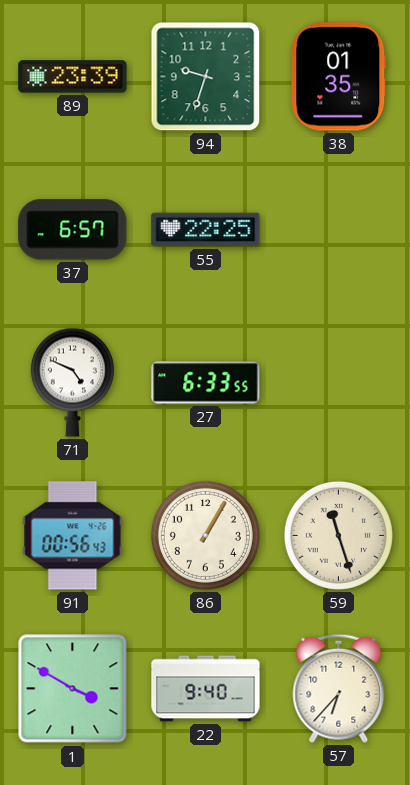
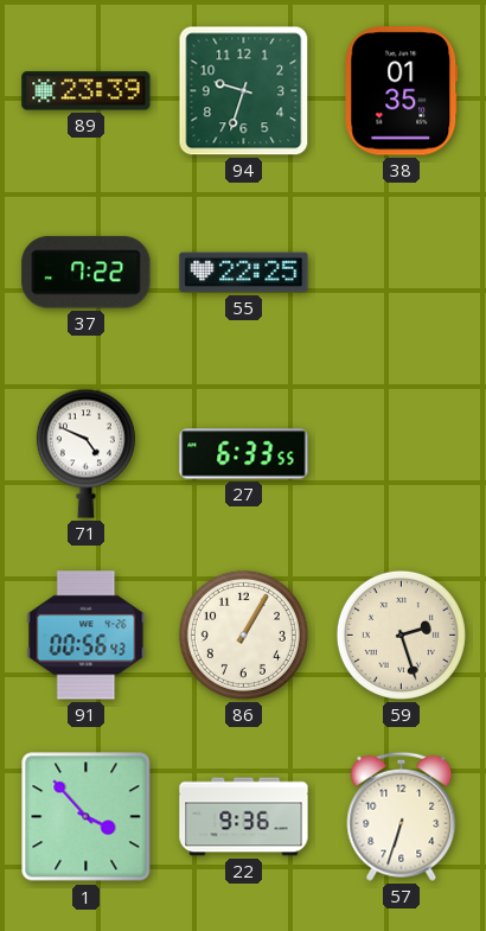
37: 6:57 -> 7:22
59: 11:27 -> 2:27
1: 3:50 -> 3:53
22: 9:40 -> 9:36
57: 6:37 -> 6:33
